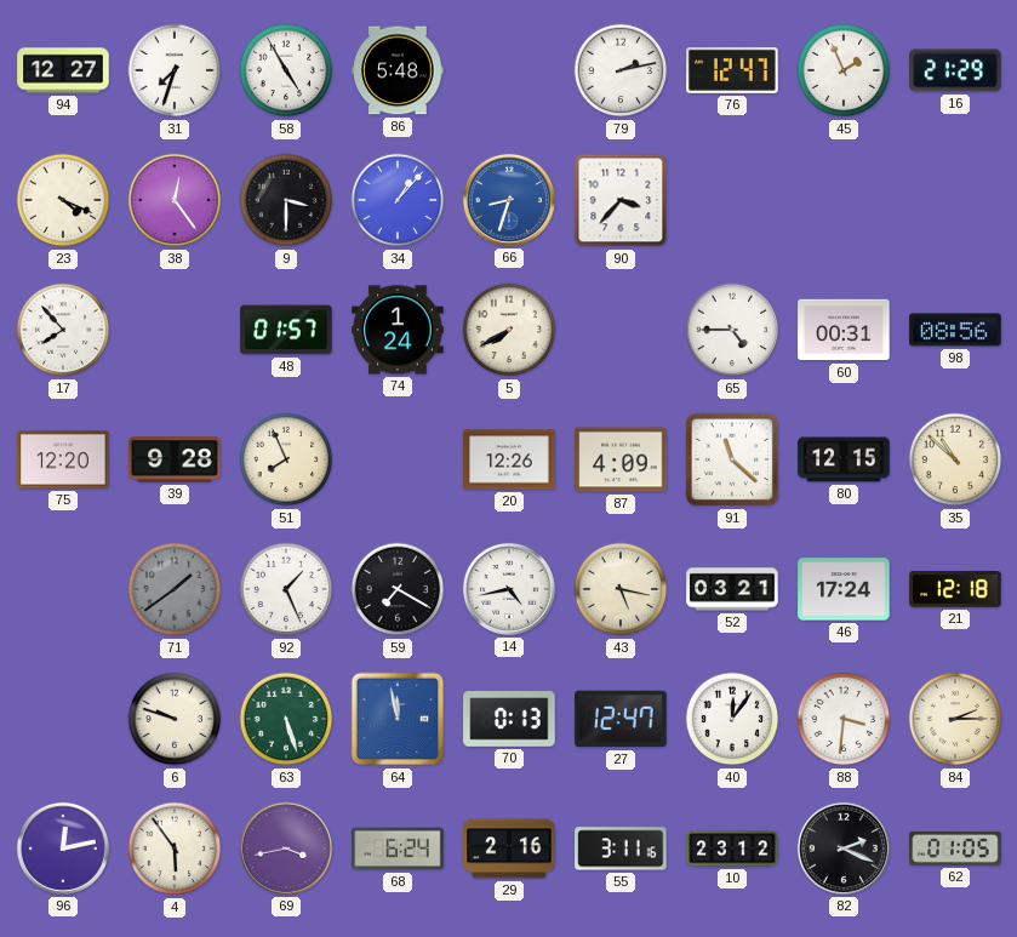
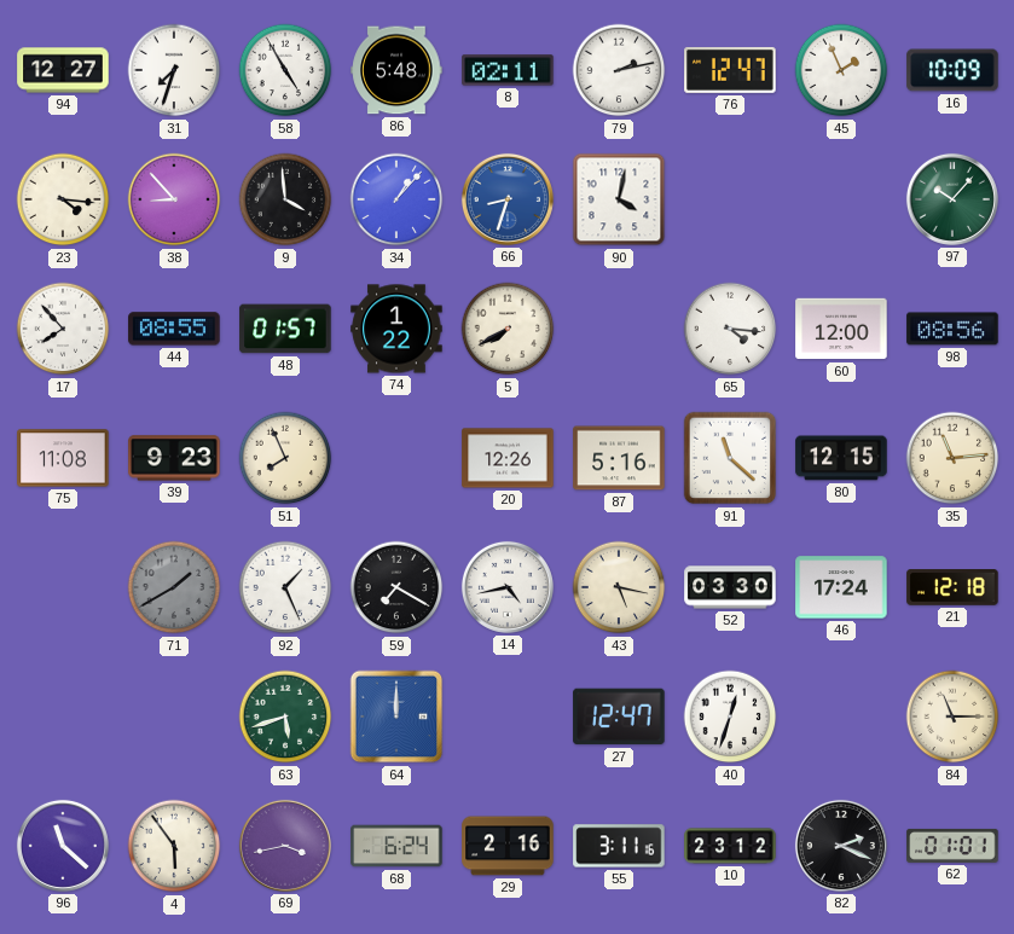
8: none -> 02:11
16: 21:29 -> 10:09
23: 4:19 -> 4:16
38: 12:24 -> 8:53
9: 3:30 -> 3:59
90: 3:37 -> 4:02
97: none -> 10:07
44: none -> 08:55
74: 1:24 -> 1:22
65: 4:45 -> 4:16
60: 00:31 -> 12:00
75: 12:20 -> 11:08
39: 9:28 -> 9:23
87: 4:09 -> 5:16
35: 10:52 -> 11:14
71: 1:39 -> 1:40
52: 03:21 -> 03:30
6: 9:48 -> none
63: 5:27 -> 5:42
64: 11:58 -> 12:00
70: 0:13 -> none
40: 12:06 -> 12:33
88: 3:31 -> none
84: 2:15 -> 11:15
96: 12:13 -> 11:22
62: 01:05 -> 01:01
